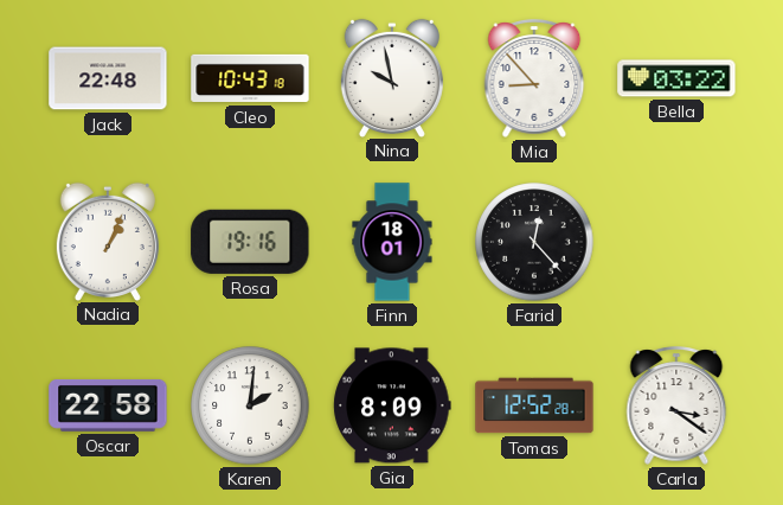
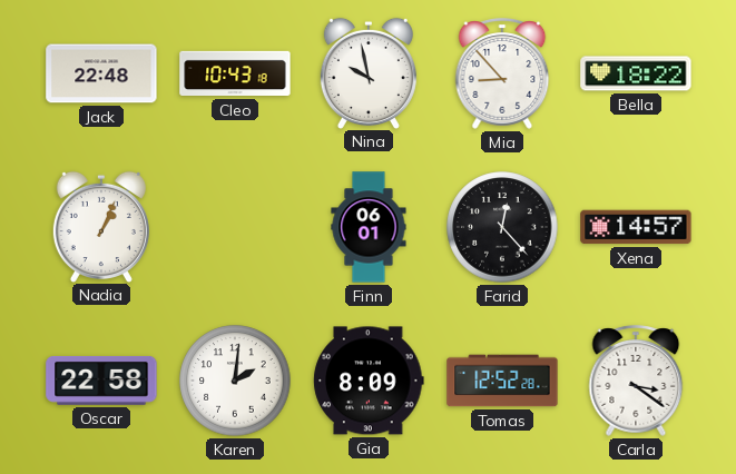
Bella: 03:22 -> 18:22
Rosa: 19:16 -> none
Finn: 18:01 -> 06:01
Xena: none -> 14:57
